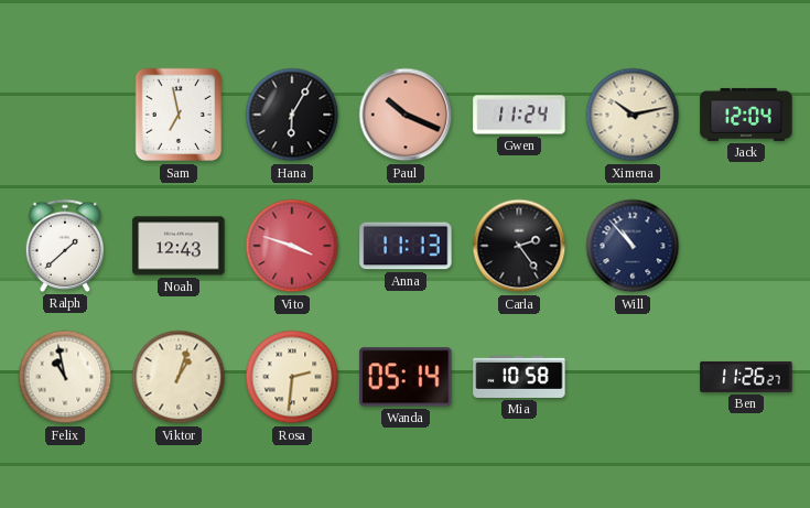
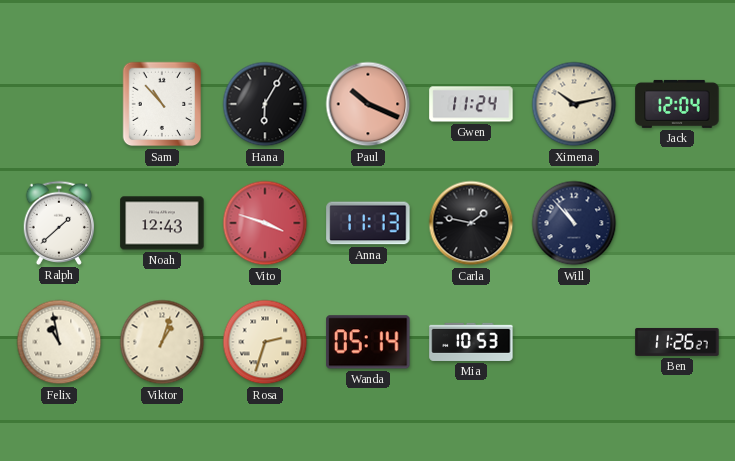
Sam: 6:58 -> 10:53
Carla: 2:24 -> 1:47
Rosa: 2:31 -> 2:33
Mia: 10:58 -> 10:53
